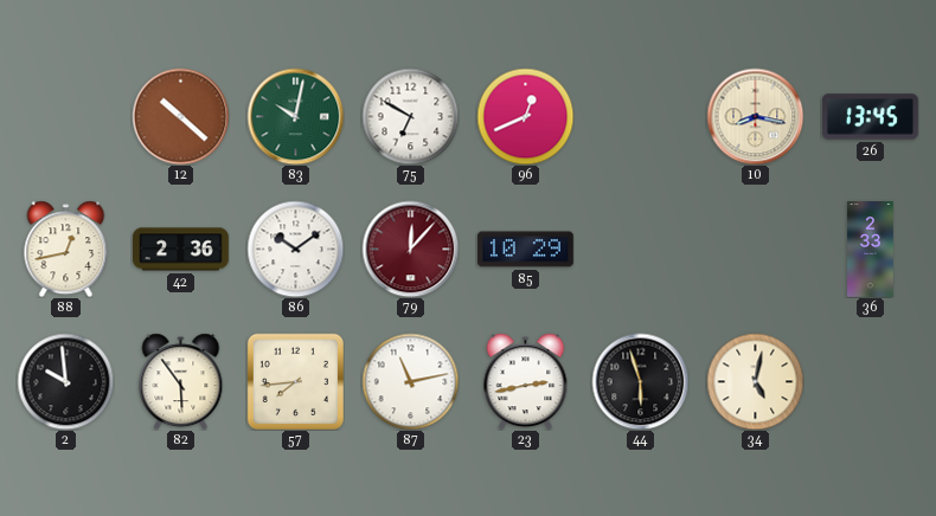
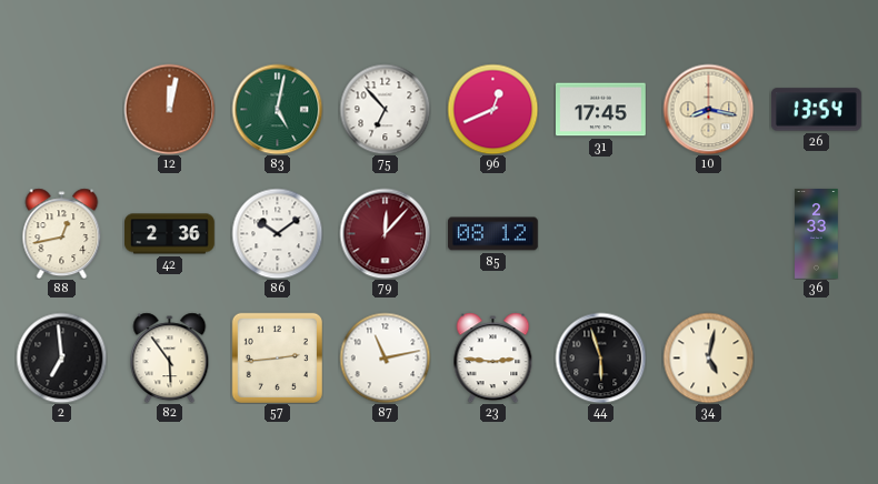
12: 10:22 -> 12:02
83: 10:02 -> 5:02
75: 6:50 -> 6:53
31: none -> 17:45
26: 13:45 -> 13:54
85: 10:29 -> 08:12
2: 9:59 -> 6:59
57: 7:44 -> 2:44
23: 2:43 -> 2:46
